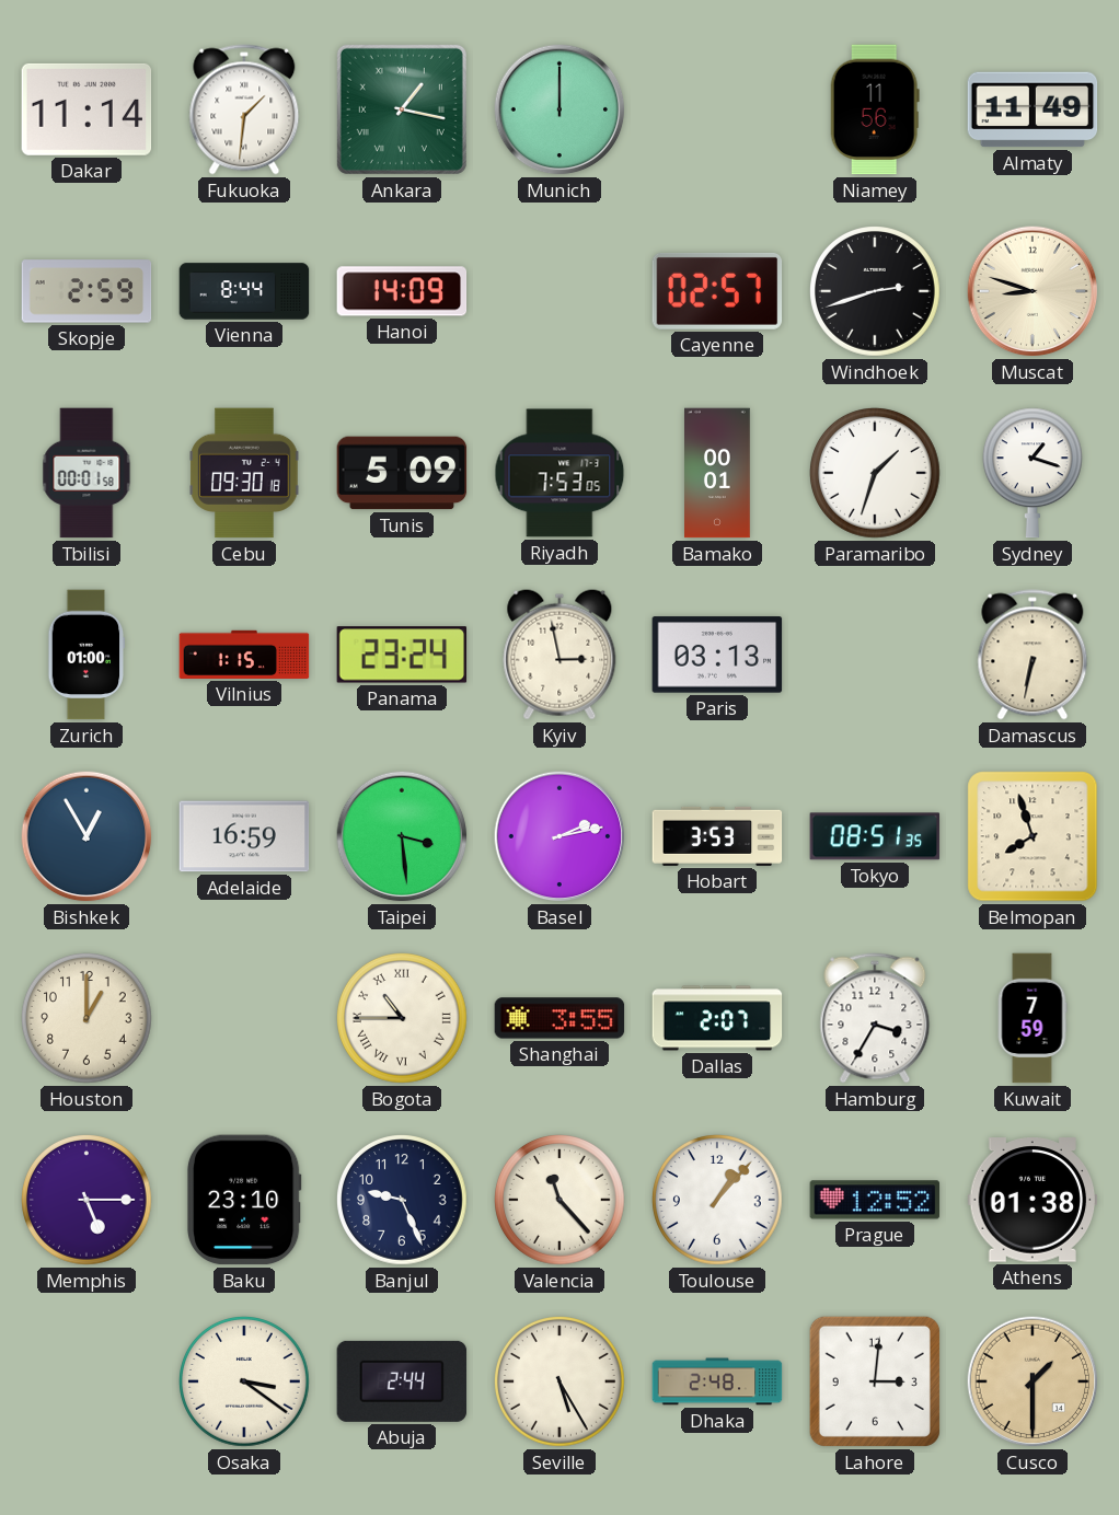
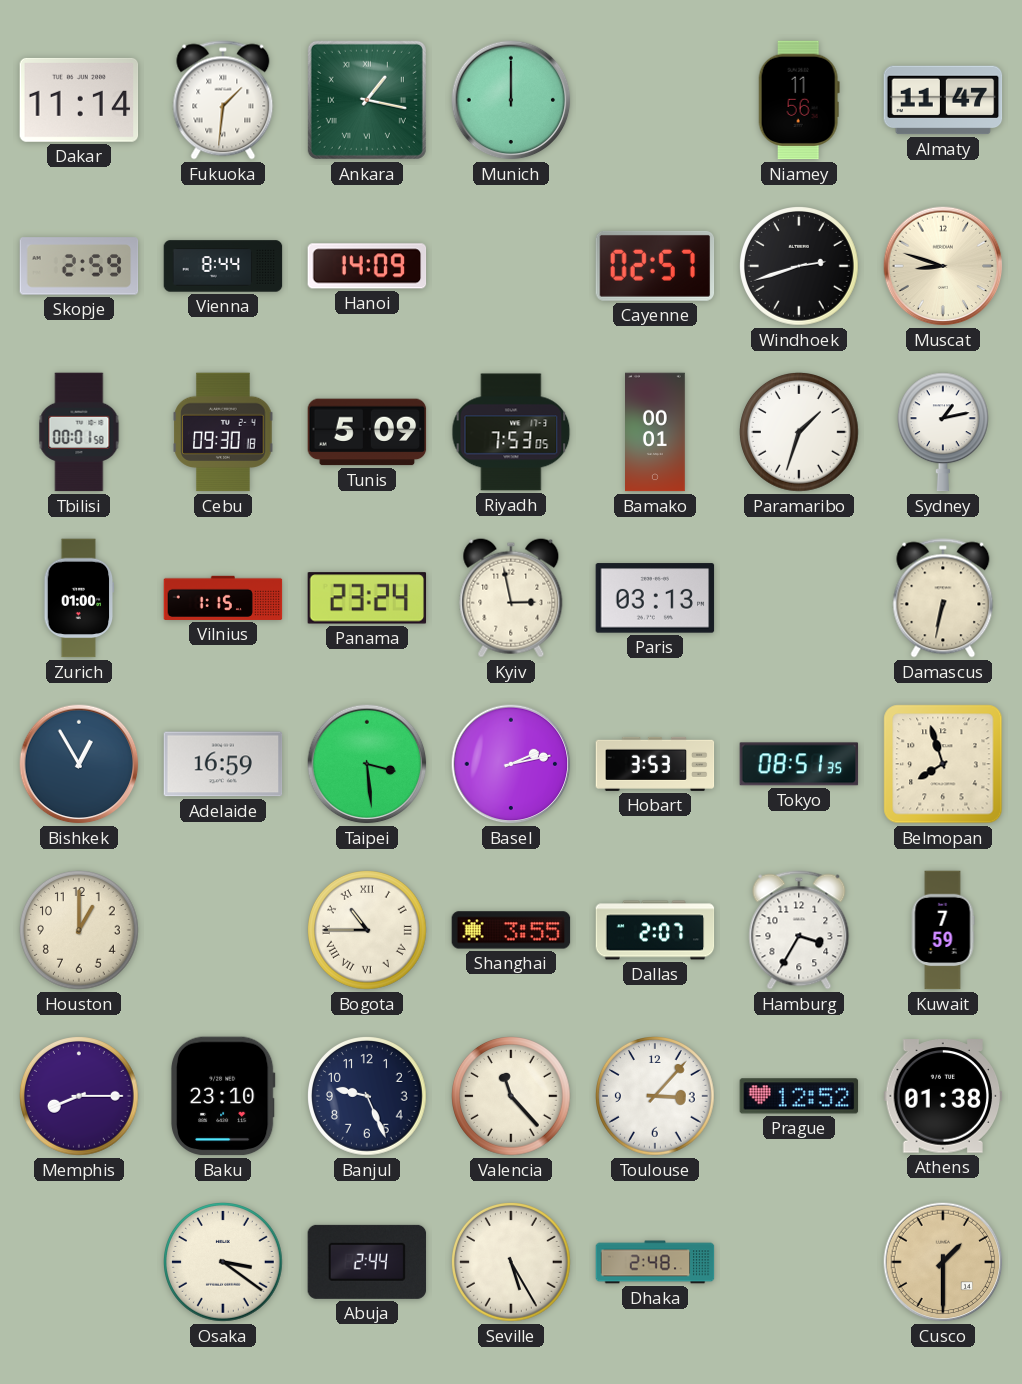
Almaty: 11:49 -> 11:47
Sydney: 1:18 -> 1:13
Memphis: 5:15 -> 8:15
Toulouse: 1:07 -> 3:07
Lahore: 3:01 -> none
